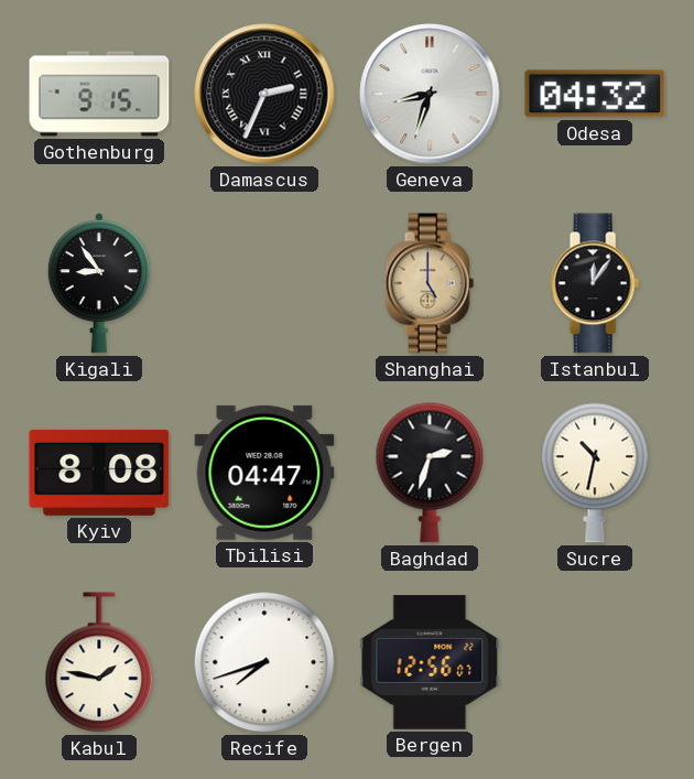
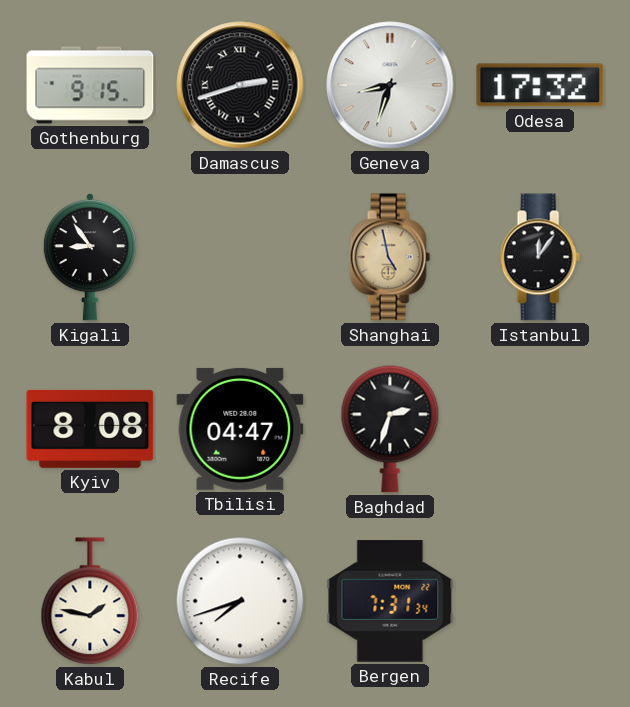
Damascus: 2:34 -> 2:42
Odesa: 04:32 -> 17:32
Shanghai: 5:00 -> 4:58
Sucre: 10:32 -> none
Bergen: 12:56 -> 7:31
